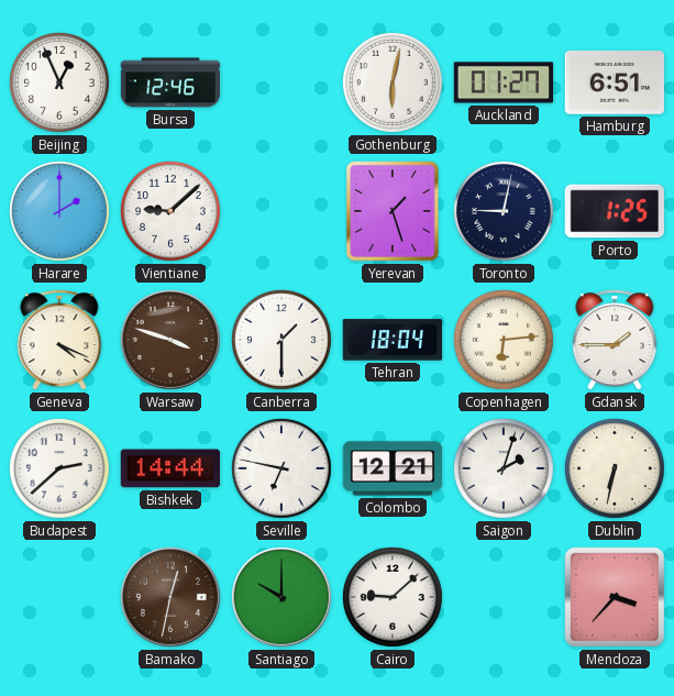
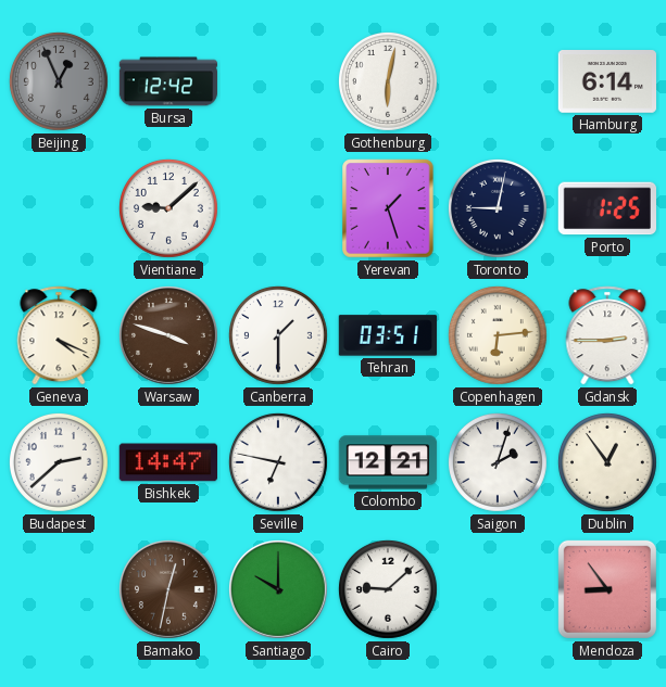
Beijing dial: white -> grey
Bursa: 12:46 -> 12:42
Auckland: 01:27 -> none
Hamburg: 6:51 -> 6:14
Harare: 2:00 -> none
Tehran: 18:04 -> 03:51
Gdansk: 1:45 -> 2:45
Bishkek: 14:44 -> 14:47
Dublin: 6:32 -> 12:54
Mendoza: 3:37 -> 8:54
